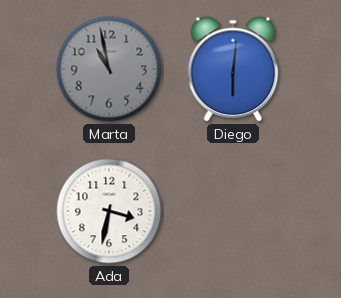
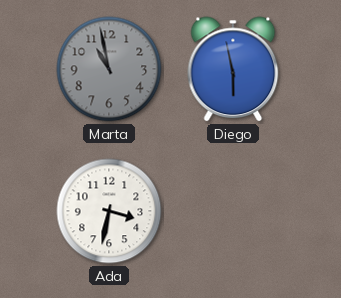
Diego: 6:01 -> 5:58
